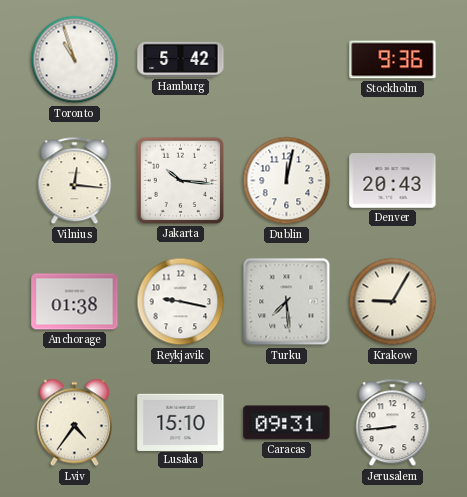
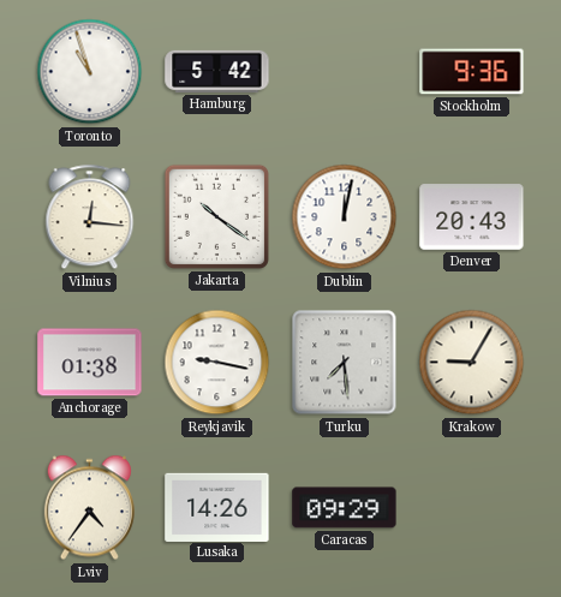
Jakarta: 10:16 -> 10:21
Lusaka: 15:10 -> 14:26
Caracas: 09:31 -> 09:29
Jerusalem: 8:44 -> none
